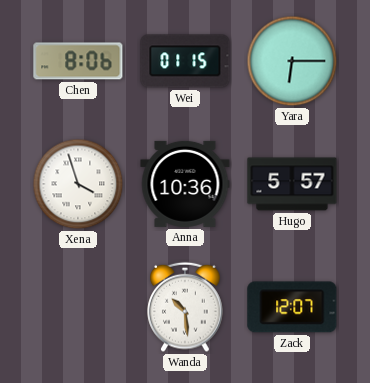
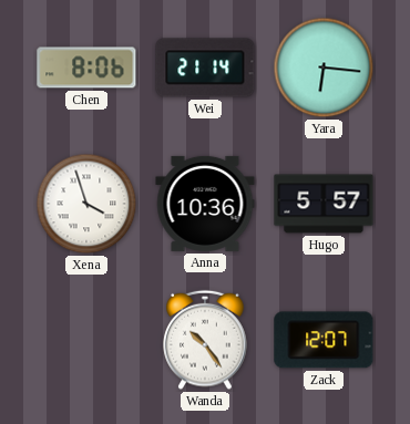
Wei: 01:15 -> 21:14
Yara: 6:15 -> 6:16
Wanda: 10:29 -> 10:24
